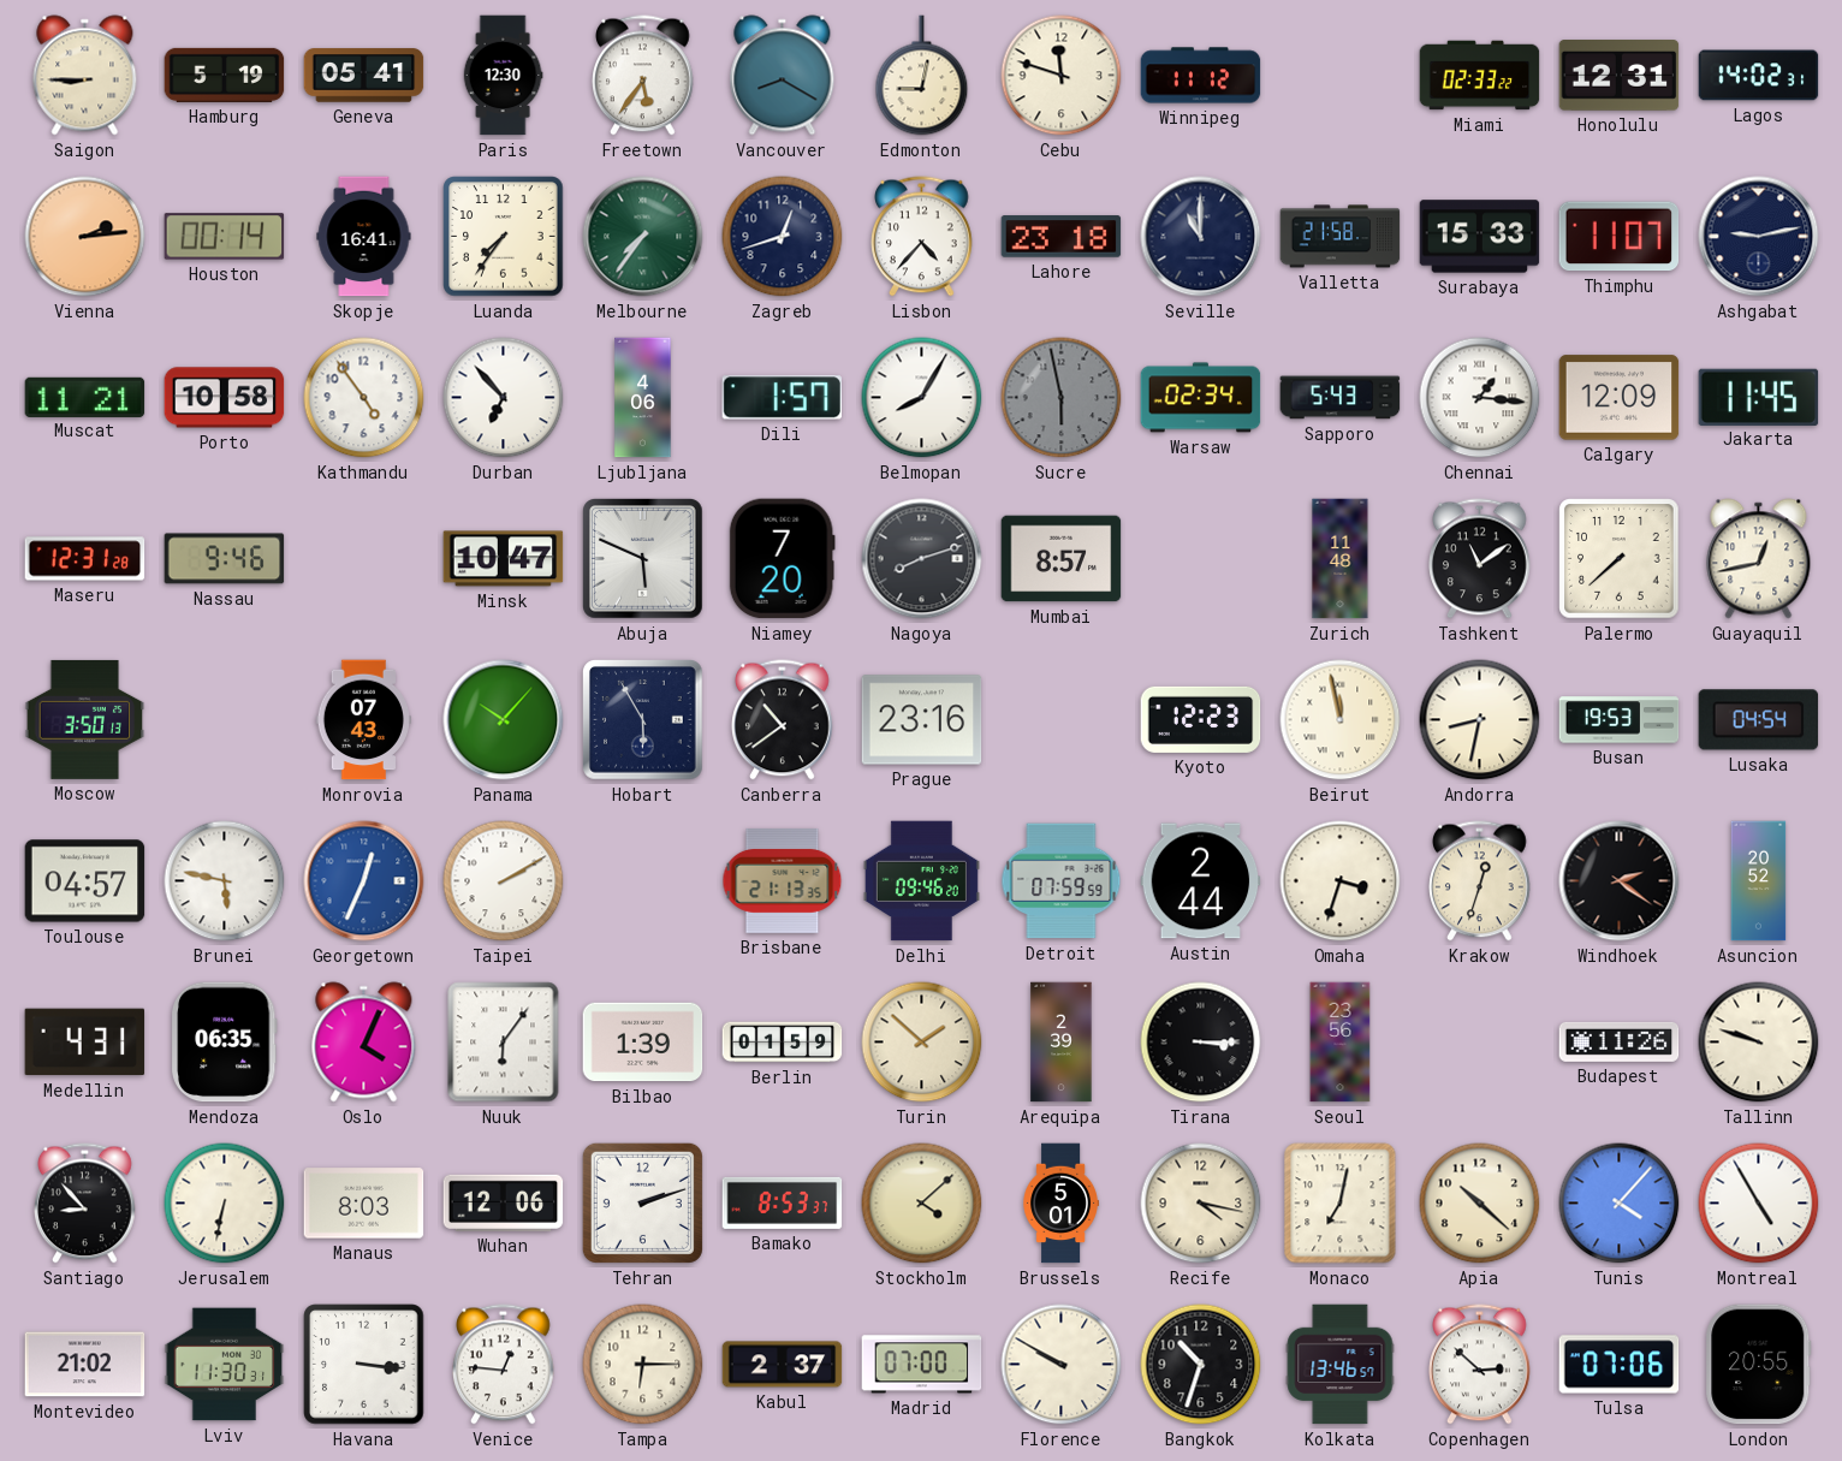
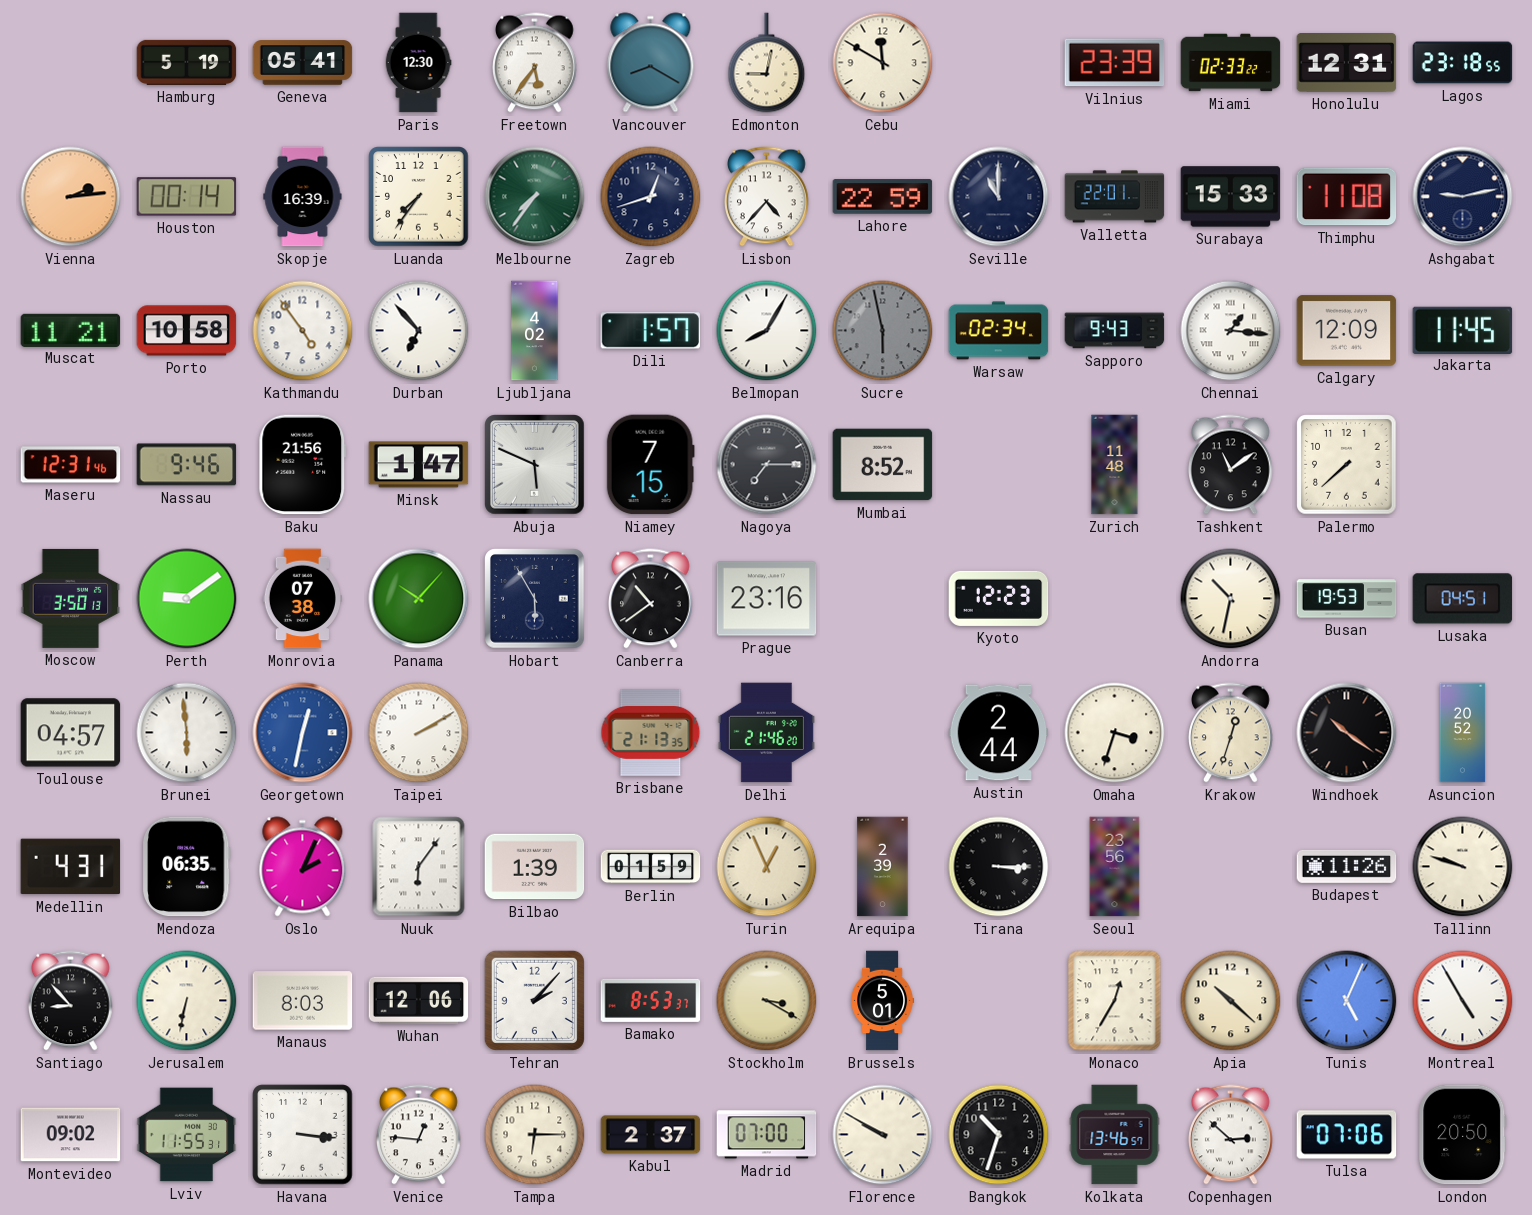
Saigon: 8:45 -> none
Cebu: 11:48 -> 11:50
Winnipeg: 11:12 -> none
Vilnius: none -> 23:39
Lagos: 14:02 -> 23:18
Skopje: 16:41 -> 16:39
Lahore: 23:18 -> 22:59
Valletta: 21:58 -> 22:01
Thimphu: 11:07 -> 11:08
Ljubljana: 4:06 -> 4:02
Sapporo: 5:43 -> 9:43
Maseru: 12:31:28 -> 12:31:46
Baku: none -> 21:56
Minsk: 10:47 -> 1:47
Niamey: 7:20 -> 7:15
Nagoya: 8:12 -> 7:15
Mumbai: 8:57 -> 8:52
Guayaquil: 12:43 -> none
Perth: none -> 9:09
Monrovia: 07:43 -> 07:38
Beirut: 11:58 -> none
Andorra: 8:32 -> 10:32
Lusaka: 04:54 -> 04:51
Brunei: 5:47 -> 5:59
Georgetown: 12:34 -> 12:32
Delhi: 09:46 -> 21:46
Detroit: 07:59 -> none
Windhoek: 2:21 -> 10:21
Oslo: 4:04 -> 2:04
Turin: 1:52 -> 12:56
Tehran: 2:12 -> 2:07
Stockholm: 4:08 -> 3:20
Recife: 4:17 -> none
Monaco: 7:02 -> 12:35
Tunis: 4:07 -> 5:04
Montevideo: 21:02 -> 09:02
Lviv: 11:30 -> 11:55
London: 20:55 -> 20:50
